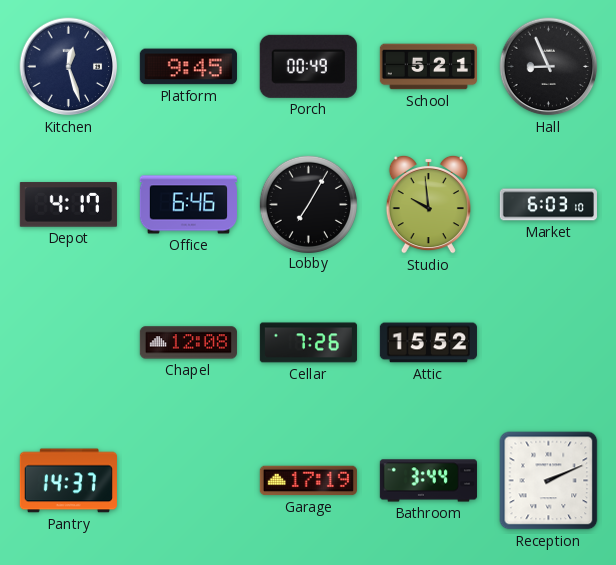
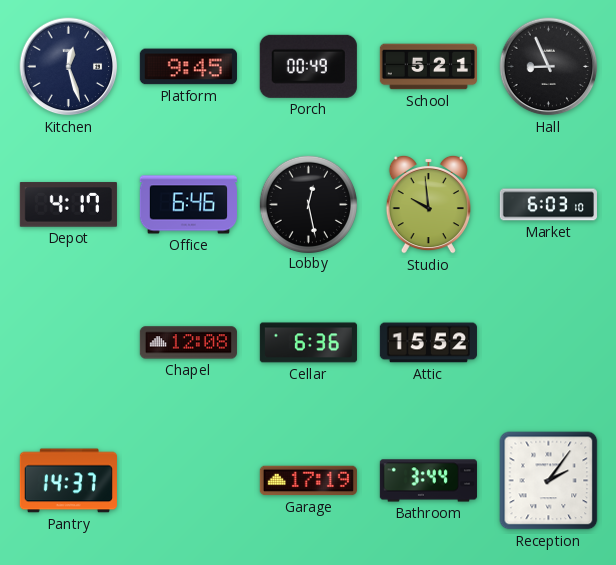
Lobby: 7:05 -> 12:28
Cellar: 7:26 -> 6:36
Reception: 2:11 -> 2:06
